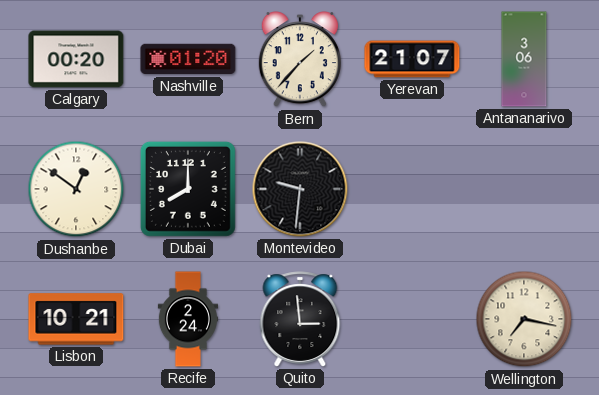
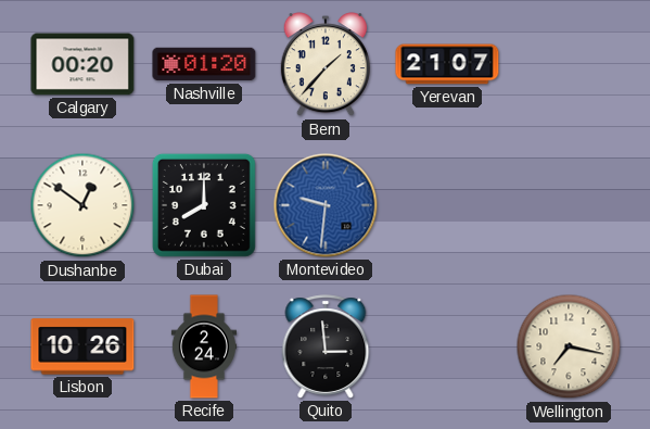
Antananarivo: 3:06 -> none
Montevideo dial: black -> blue
Lisbon: 10:21 -> 10:26
